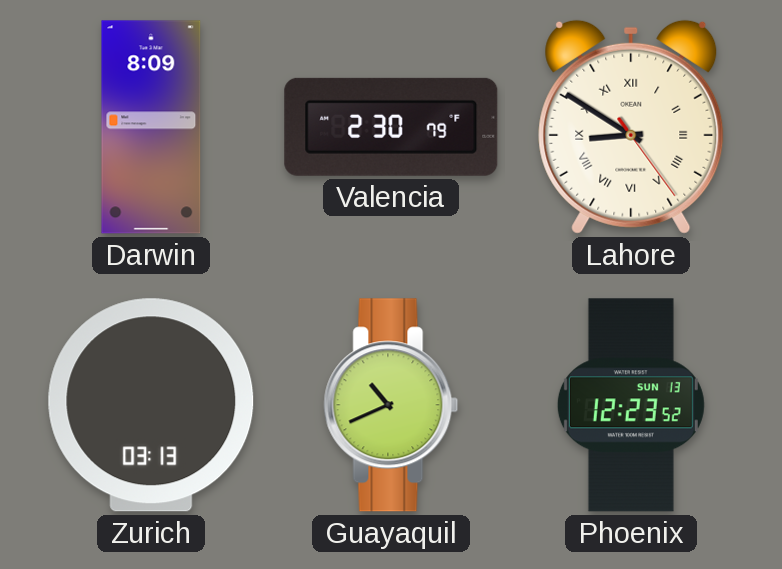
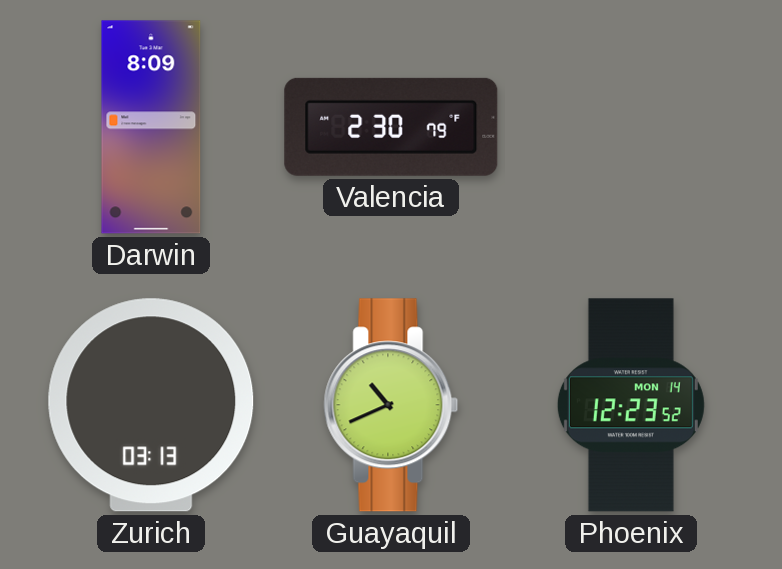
Lahore: 8:50 -> none
Phoenix date: SUN 13 -> MON 14
